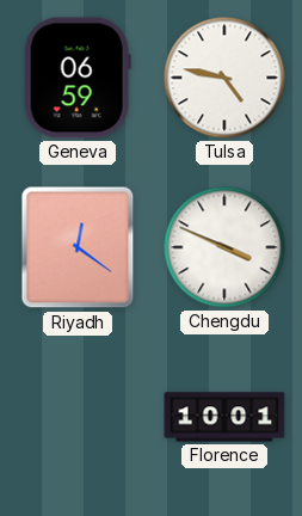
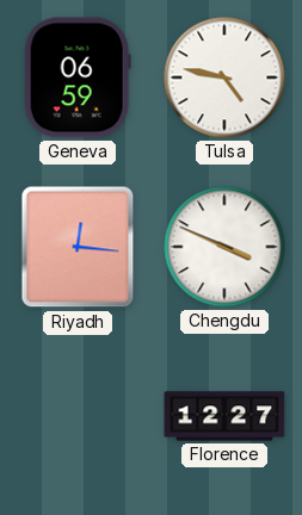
Riyadh: 12:21 -> 12:16
Florence: 10:01 -> 12:27
